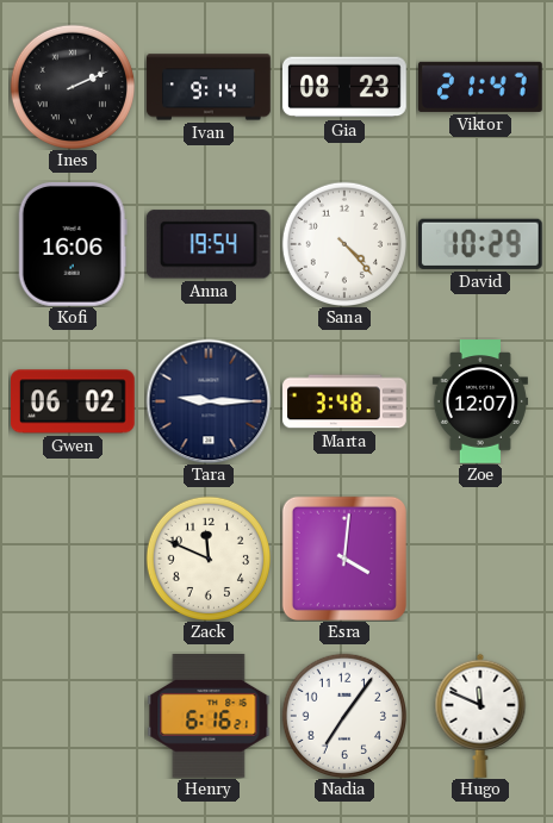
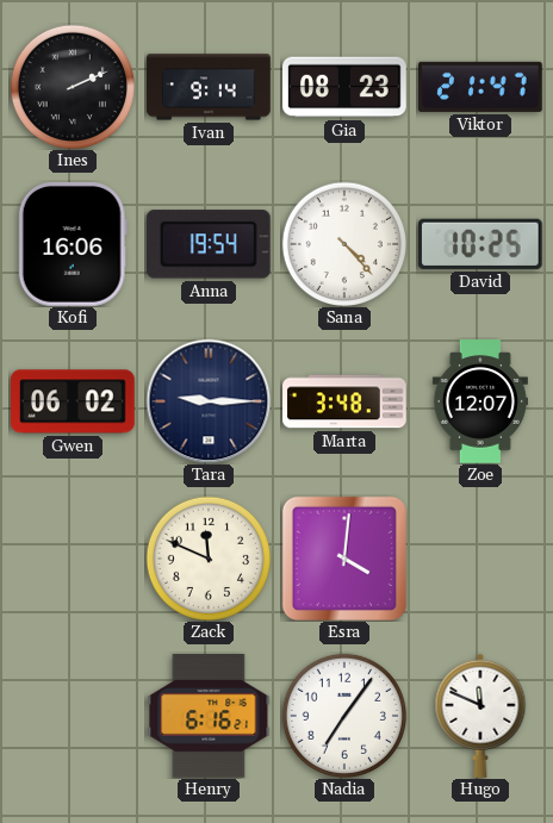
David: 10:29 -> 10:25
